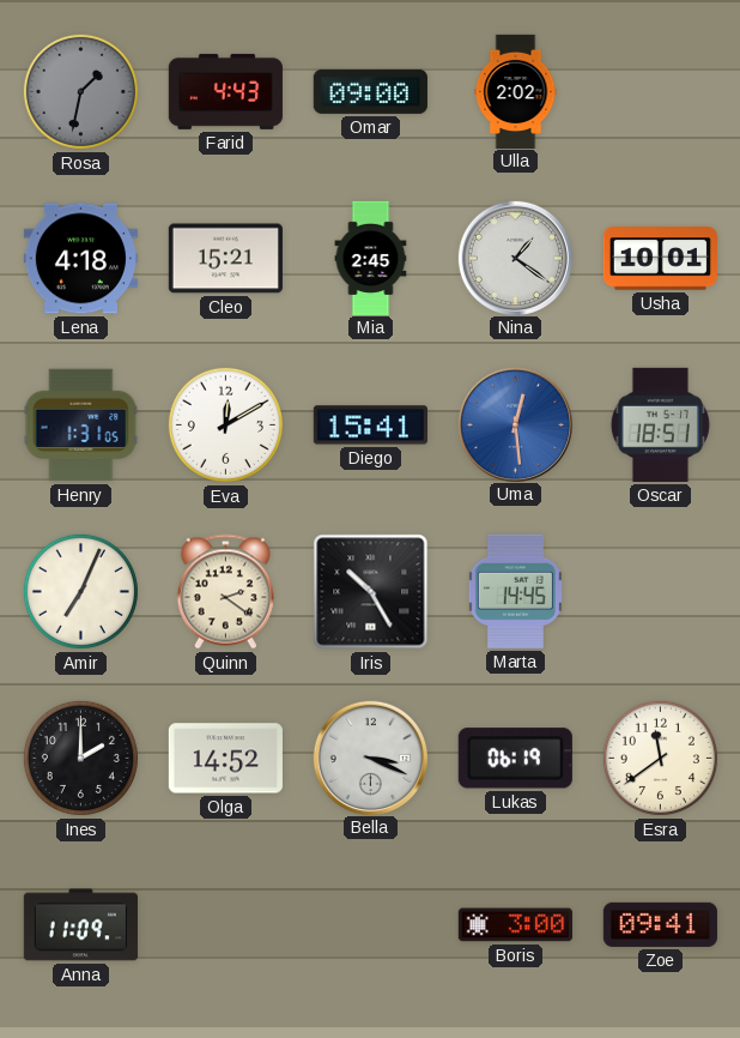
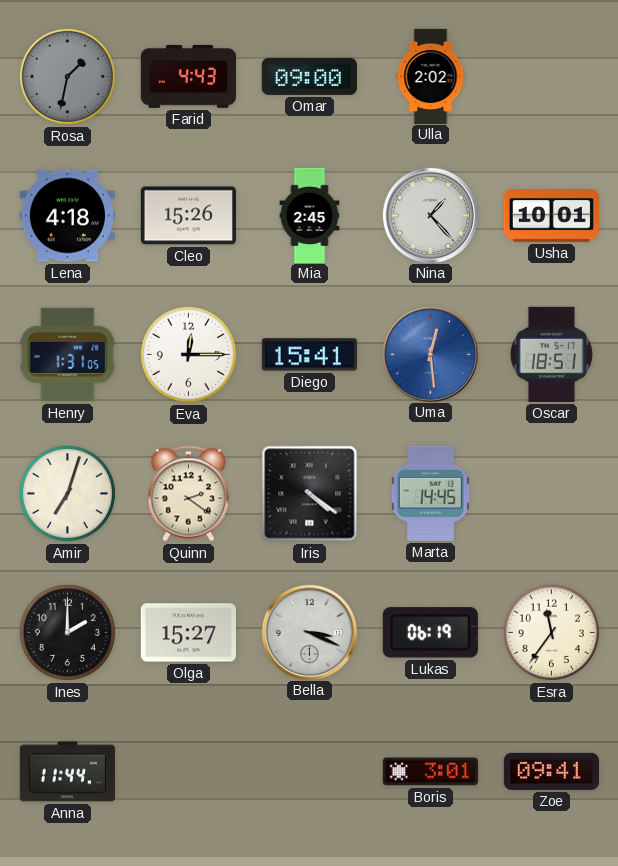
Cleo: 15:21 -> 15:26
Nina: 1:21 -> 1:23
Eva: 12:10 -> 12:15
Amir: 7:04 -> 7:03
Iris: 10:25 -> 4:21
Olga: 14:52 -> 15:27
Esra: 11:39 -> 11:36
Anna: 11:09 -> 11:44
Boris: 3:00 -> 3:01
